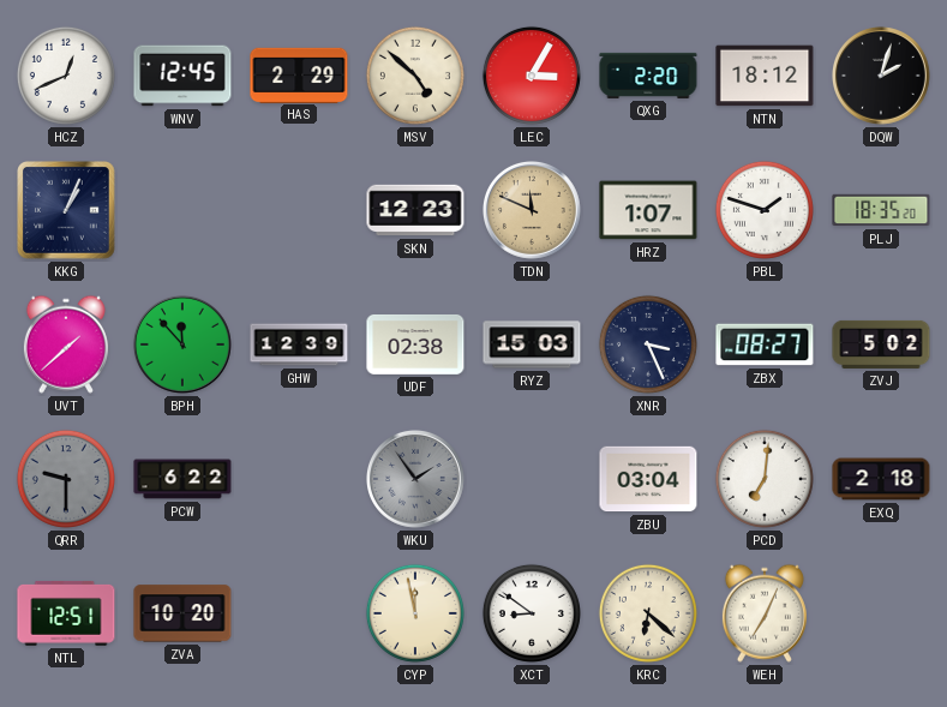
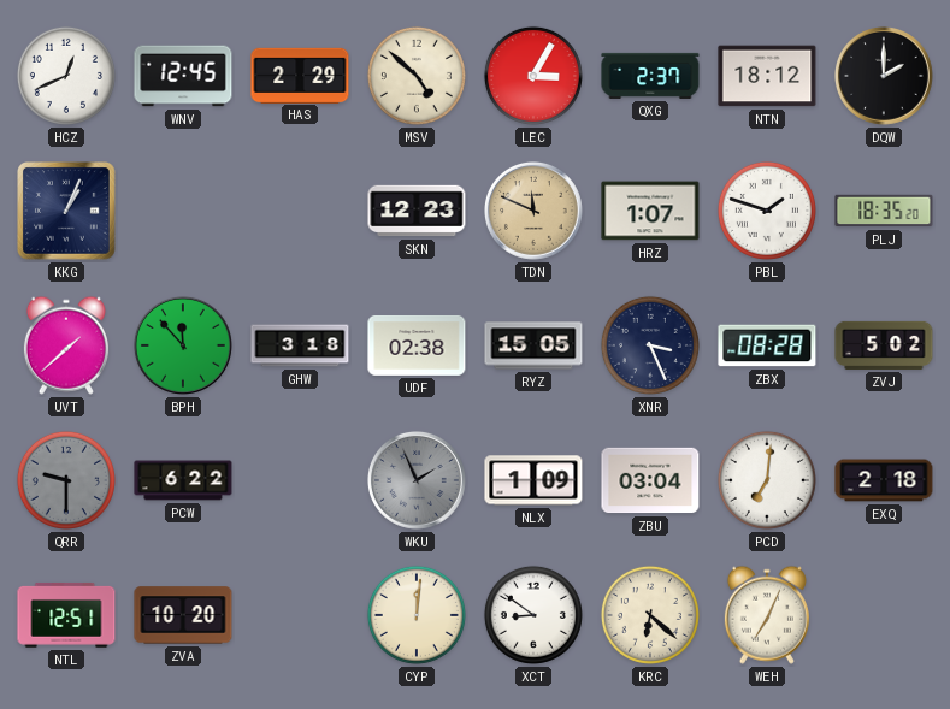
QXG: 2:20 -> 2:37
DQW: 2:03 -> 2:00
GHW: 12:39 -> 3:18
RYZ: 15:03 -> 15:05
ZBX: 08:27 -> 08:28
WKU: 1:54 -> 1:56
NLX: none -> 1:09
CYP: 11:58 -> 12:01
